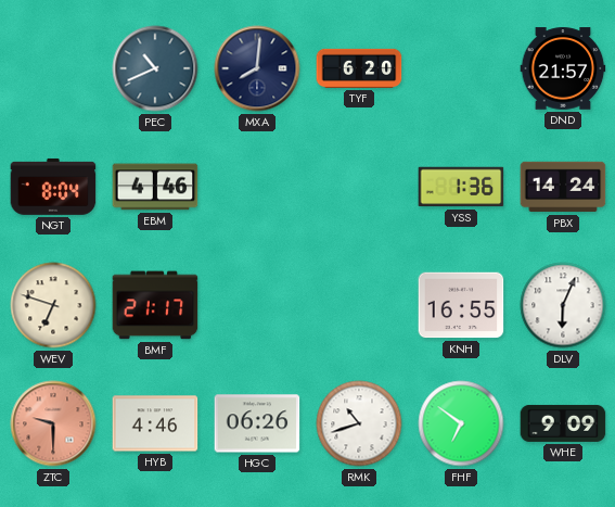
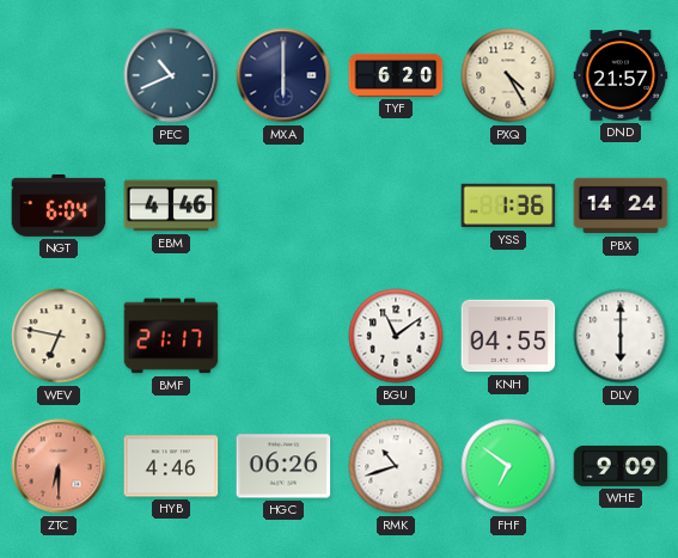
MXA: 8:01 -> 6:00
PXQ: none -> 4:25
NGT: 8:04 -> 6:04
WEV: 6:48 -> 6:47
BGU: none -> 11:09
KNH: 16:55 -> 04:55
DLV: 6:04 -> 6:00
ZTC: 9:30 -> 6:30
